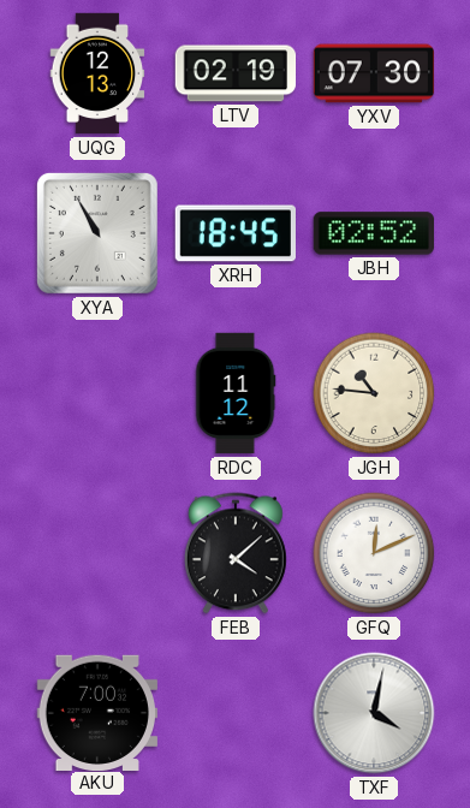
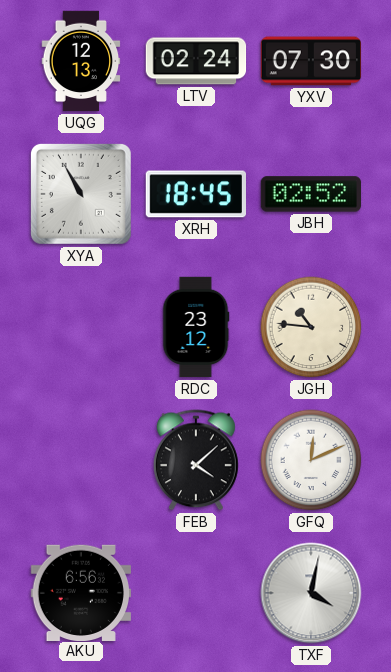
LTV: 02:19 -> 02:24
RDC: 11:12 -> 23:12
AKU: 7:00 -> 6:56
